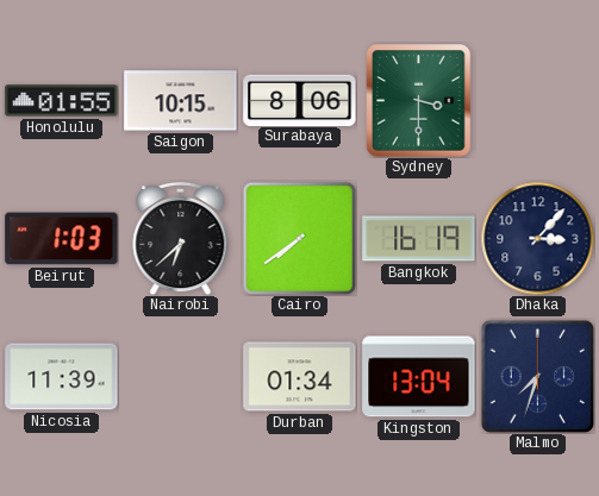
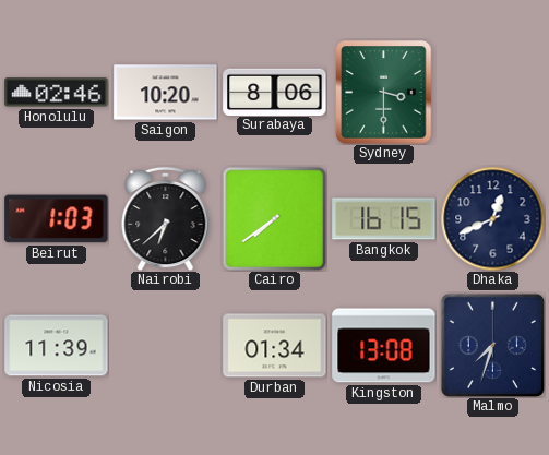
Honolulu: 01:55 -> 02:46
Saigon: 10:15 -> 10:20
Bangkok: 16:19 -> 16:15
Dhaka: 3:07 -> 12:41
Kingston: 13:04 -> 13:08
